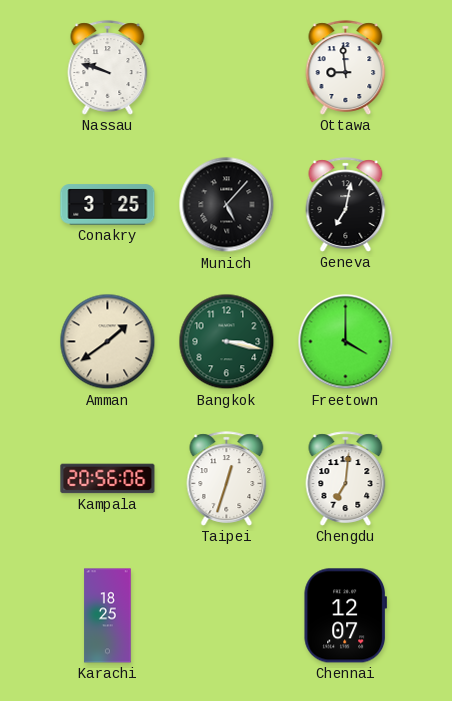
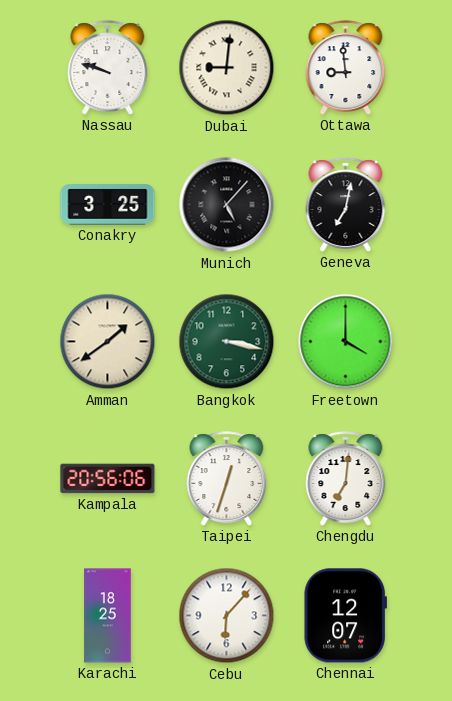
Dubai: none -> 9:01
Cebu: none -> 6:07
